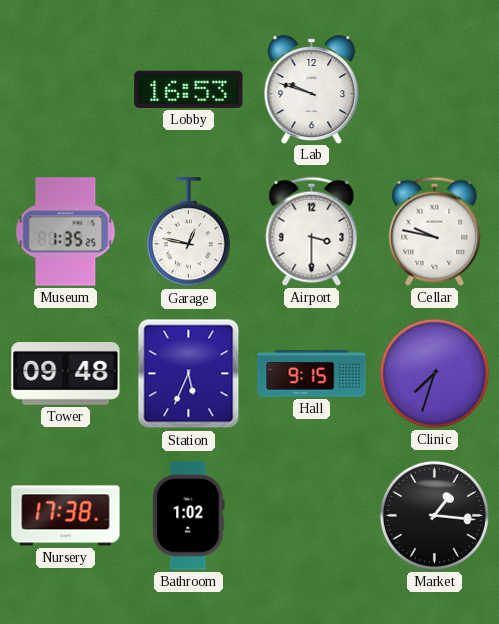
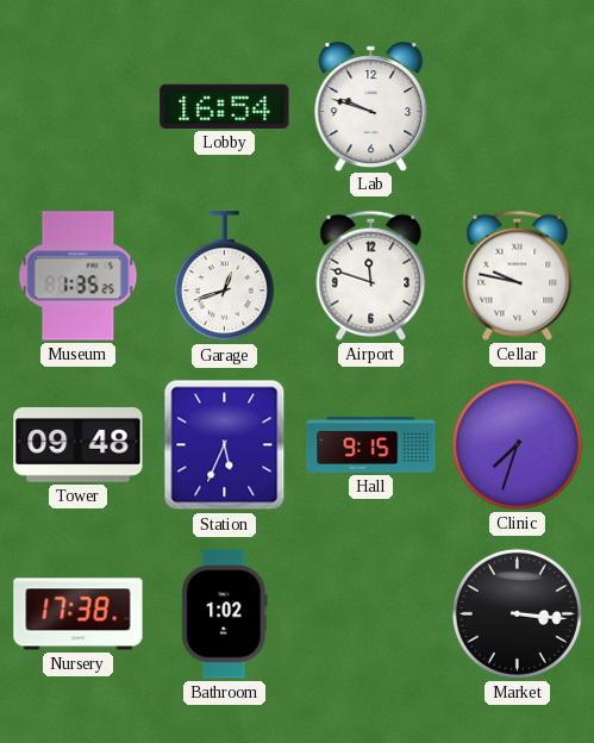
Lobby: 16:53 -> 16:54
Garage: 12:47 -> 12:42
Airport: 3:30 -> 11:48
Market: 1:16 -> 3:16
